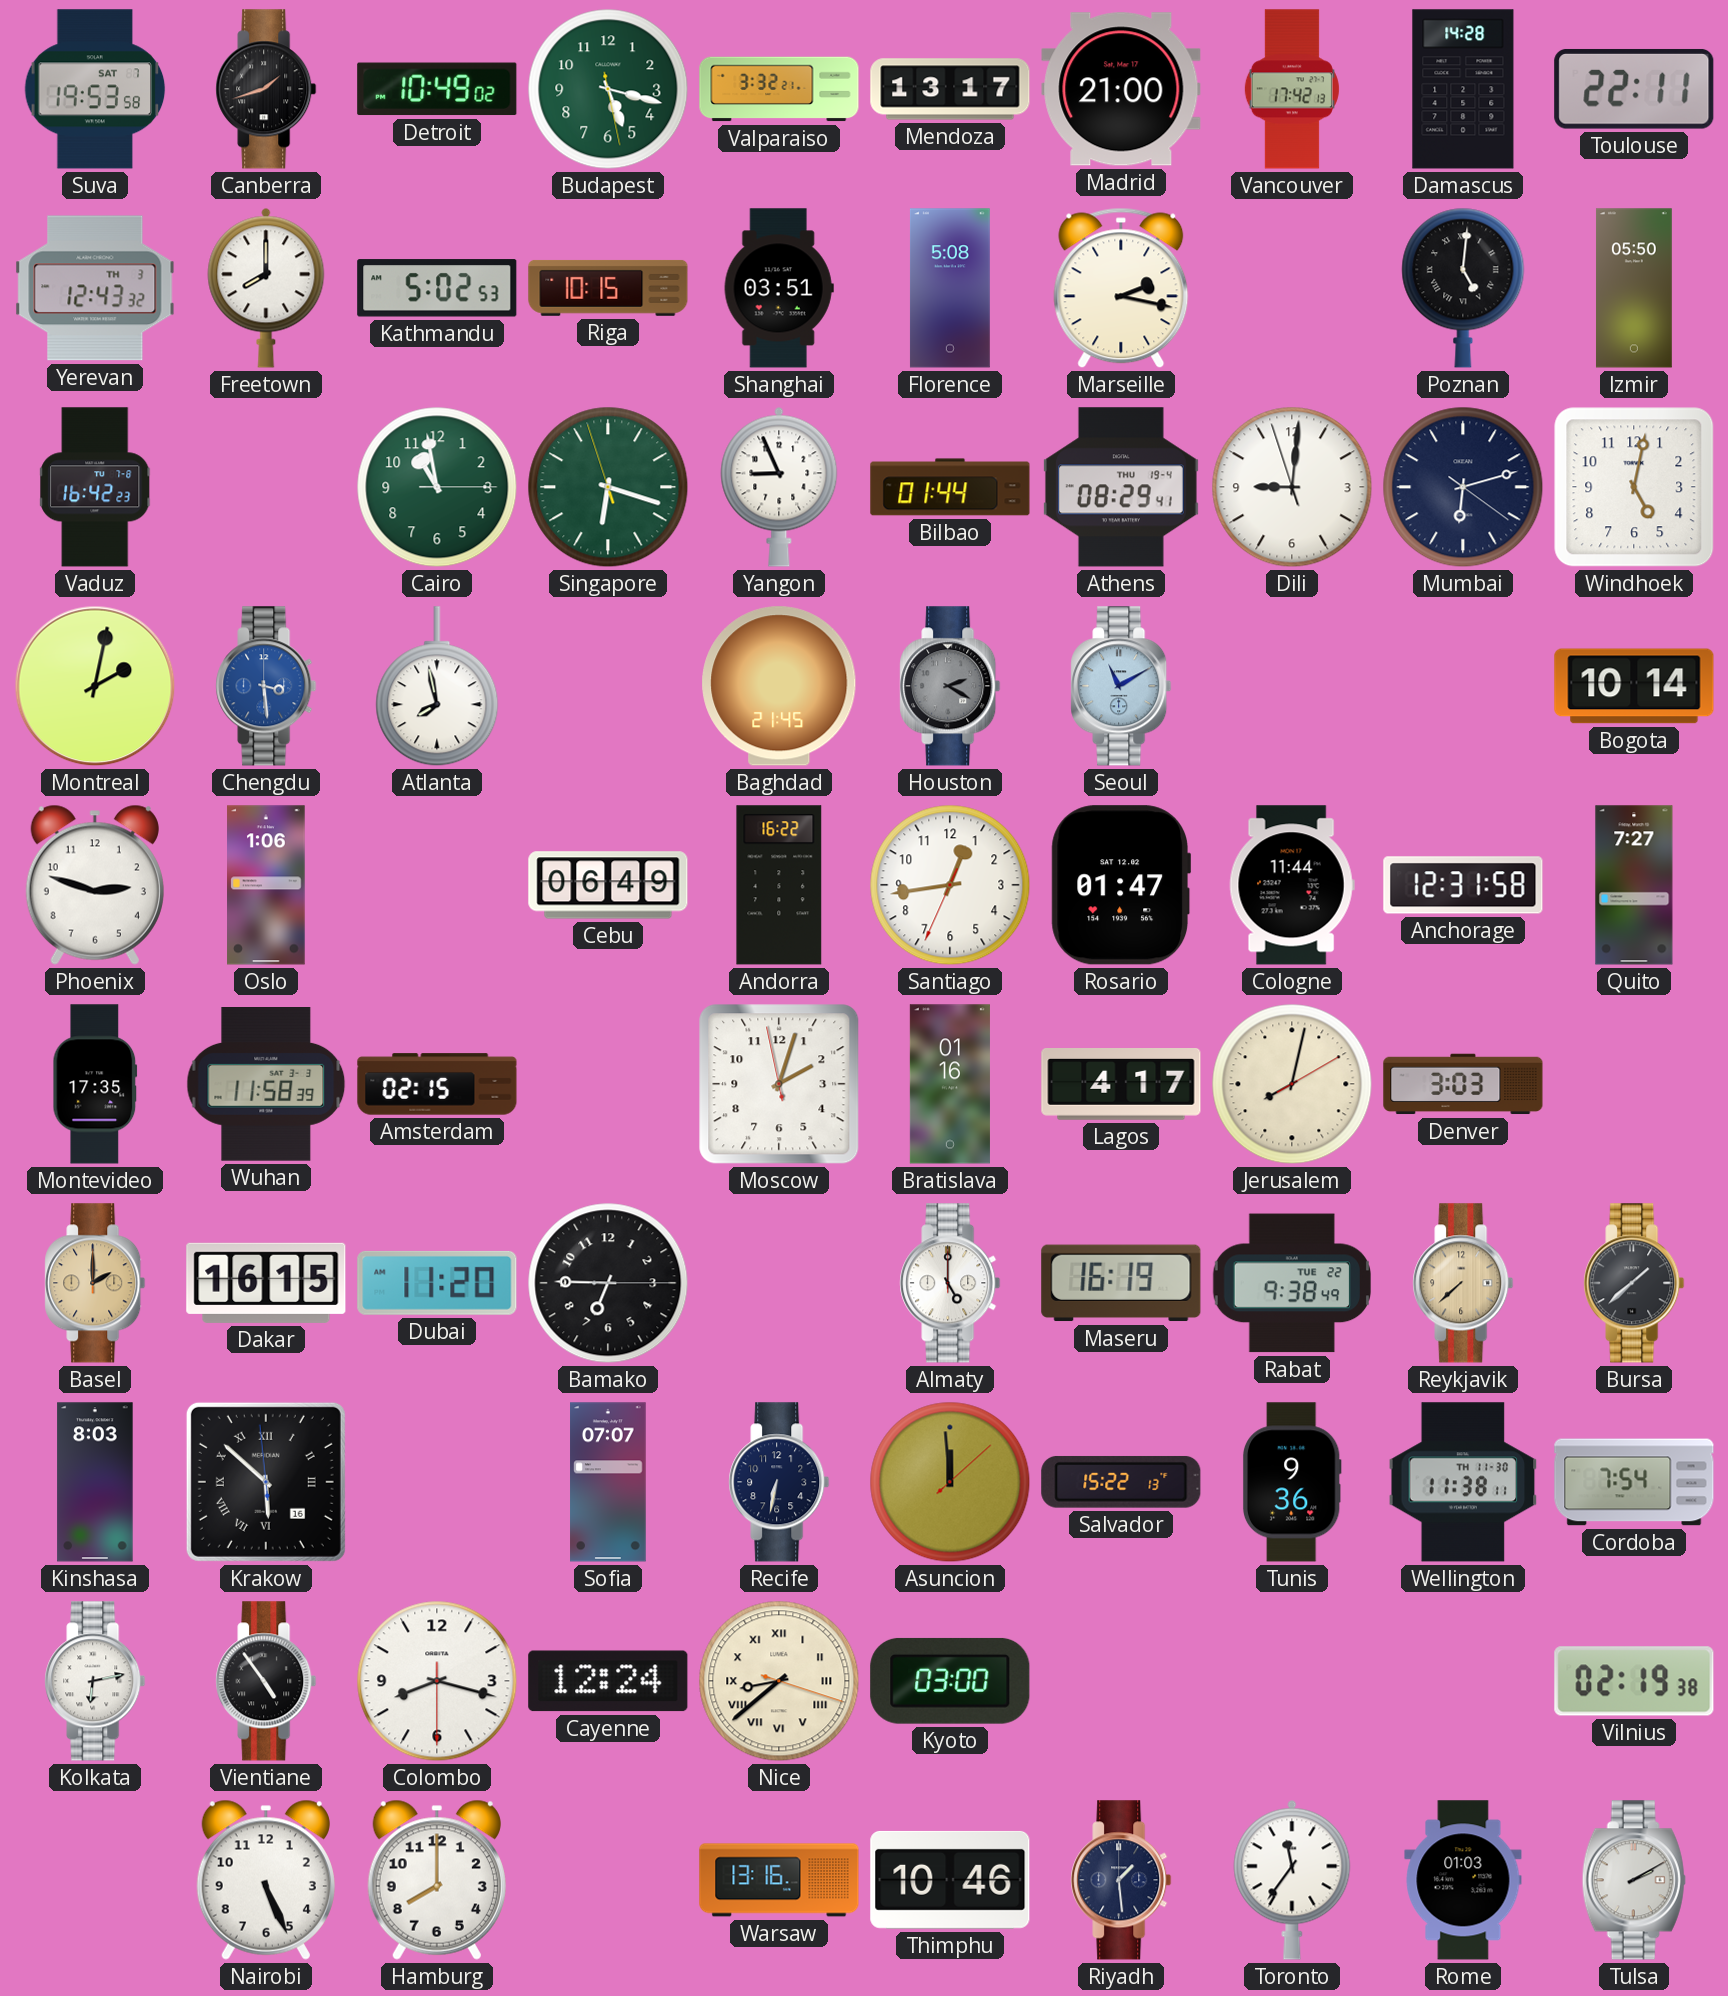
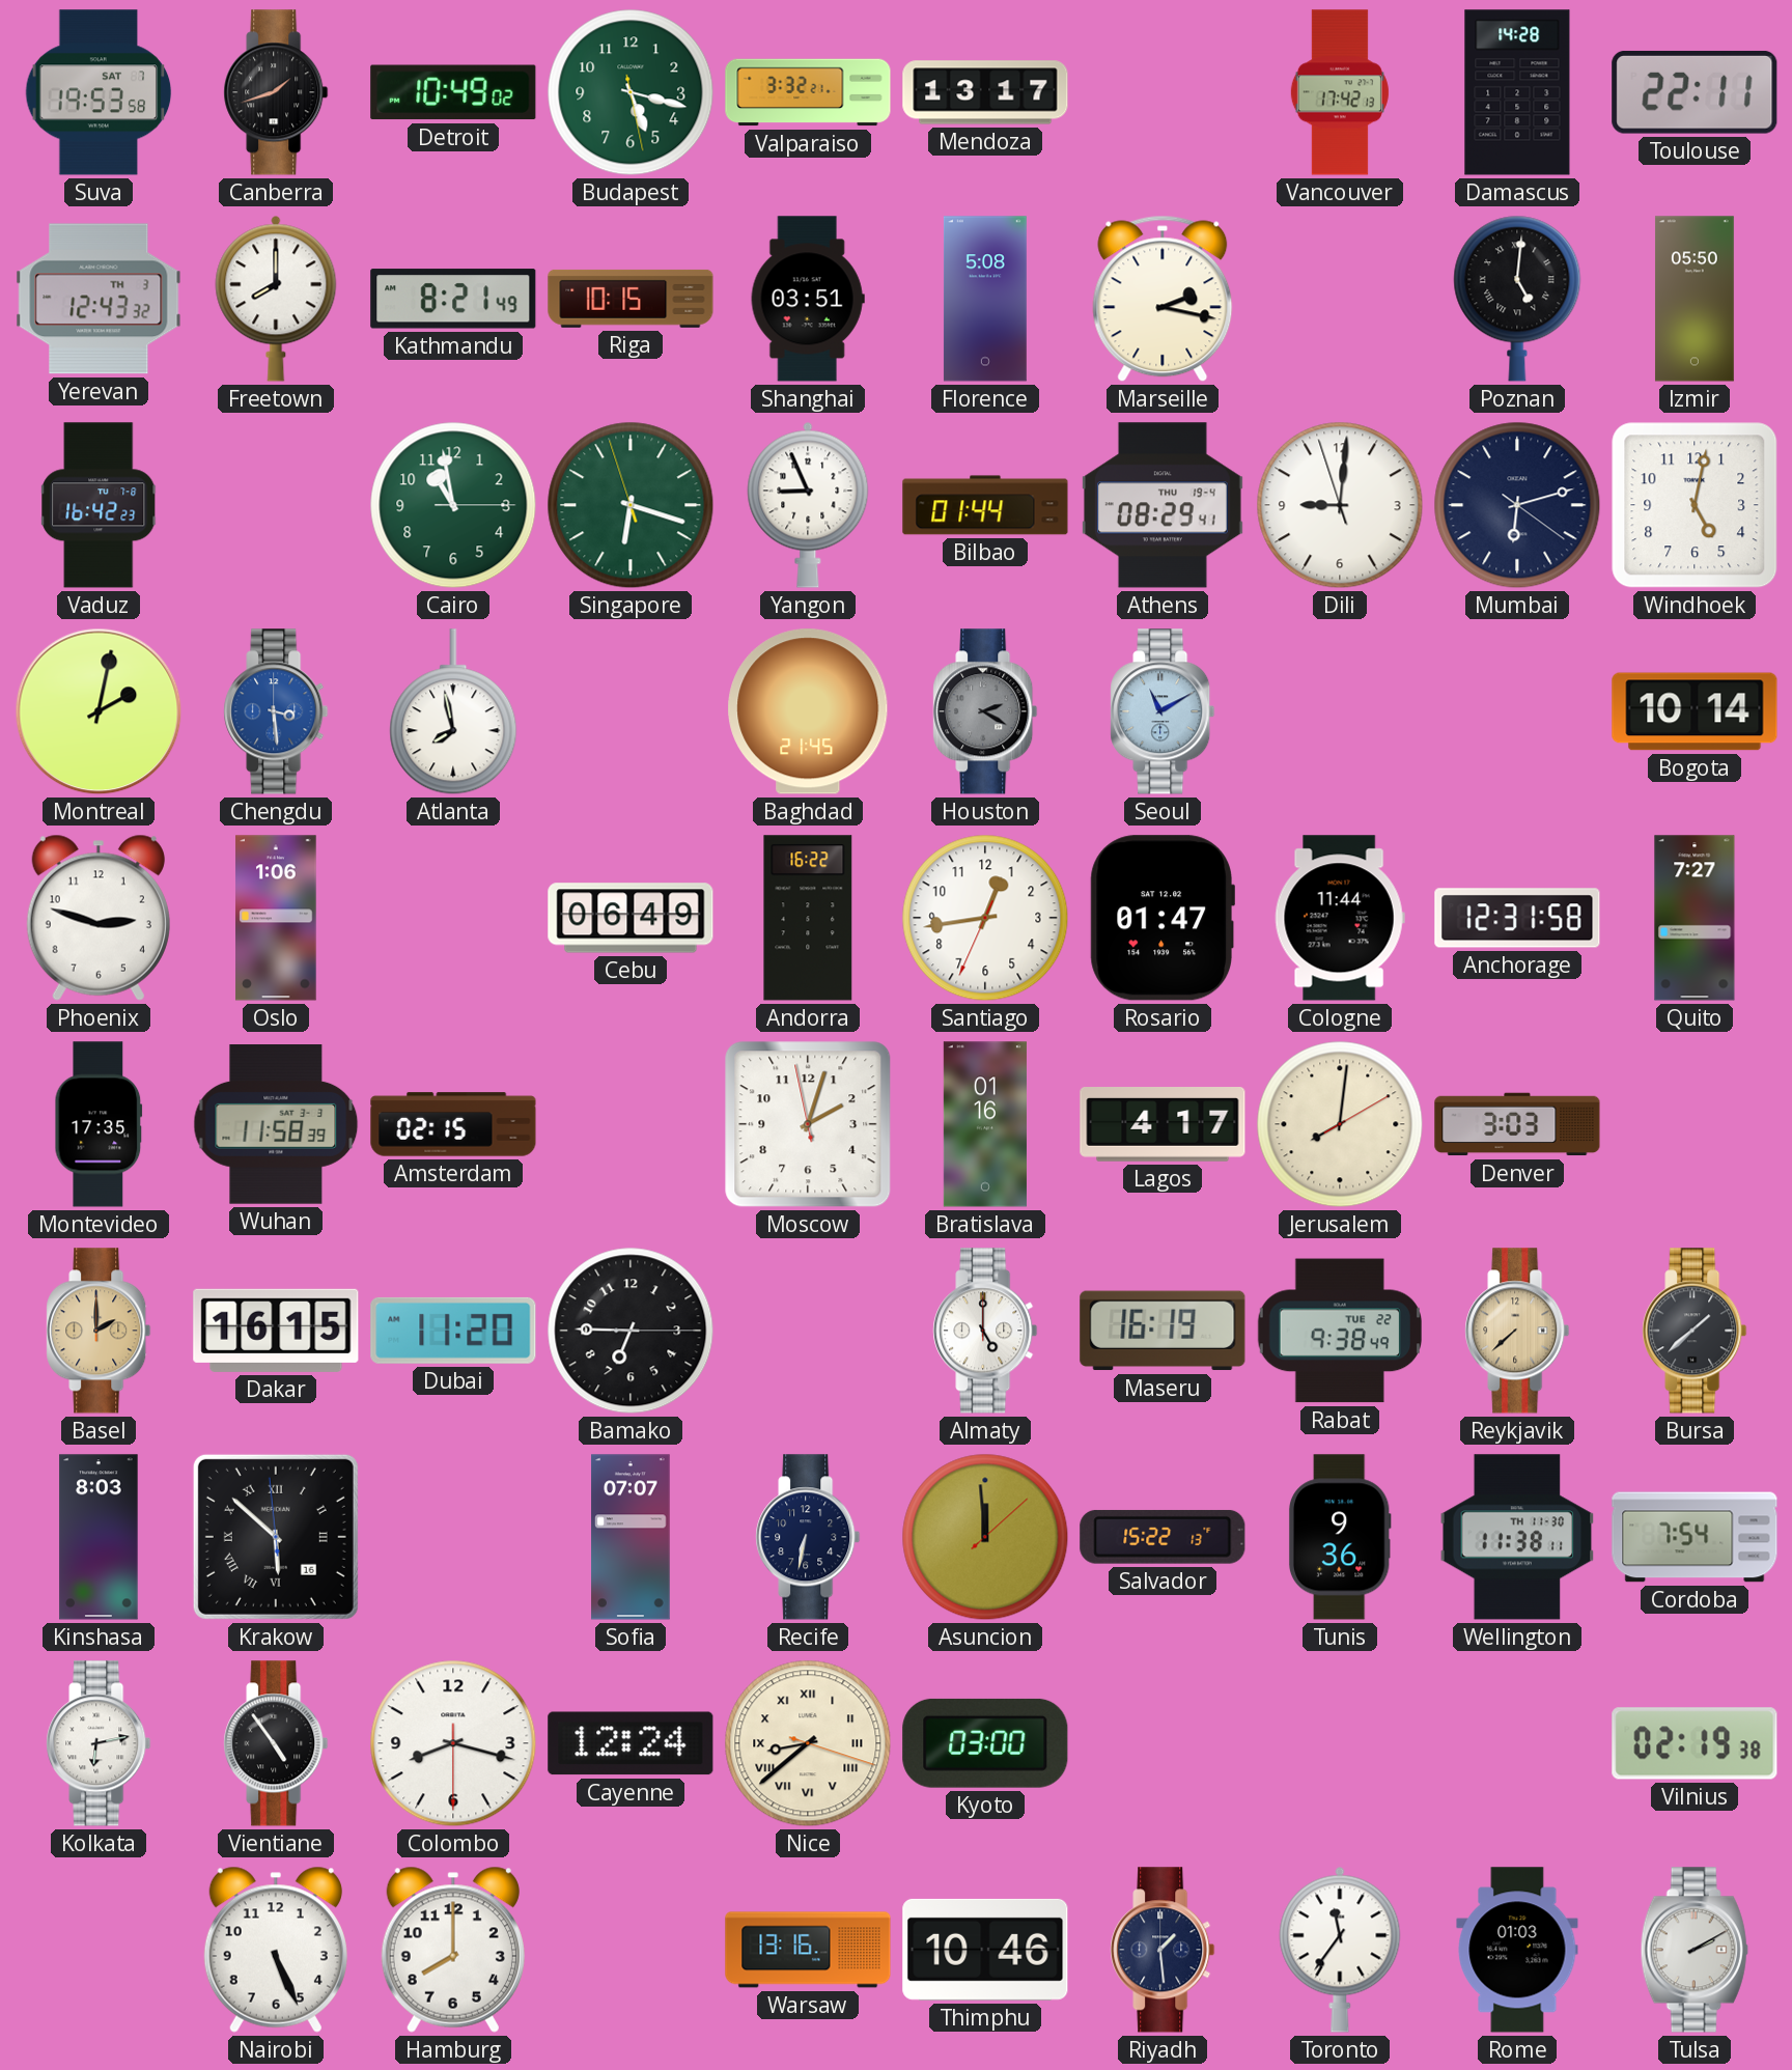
Madrid: 21:00 -> none
Kathmandu: 5:02 -> 8:21
Jerusalem: 8:02 -> 8:01
